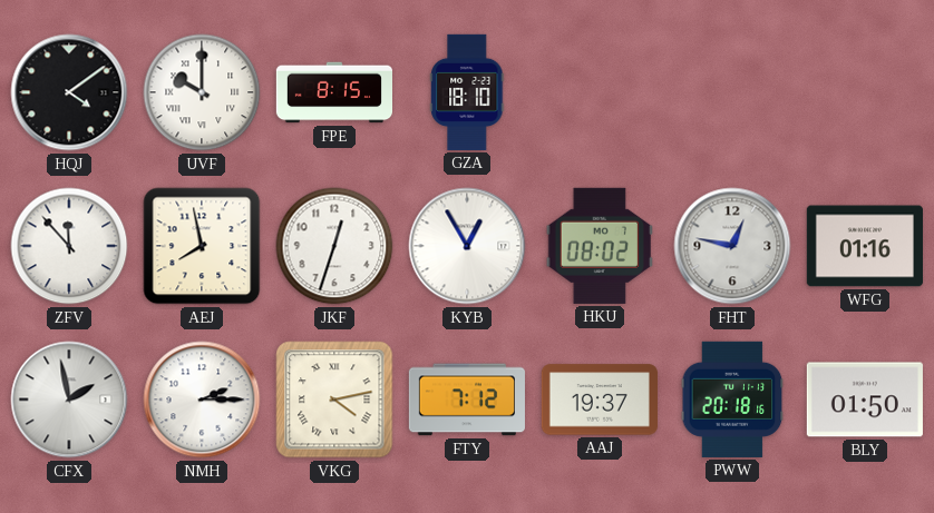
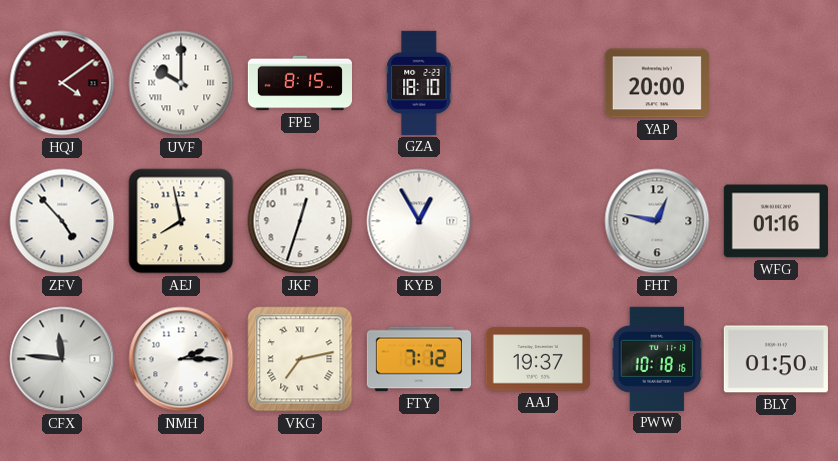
HQJ dial: black -> burgundy
YAP: none -> 20:00
ZFV: 11:53 -> 4:53
HKU: 08:02 -> none
CFX: 1:58 -> 11:46
VKG: 4:13 -> 7:13
PWW: 20:18 -> 10:18
